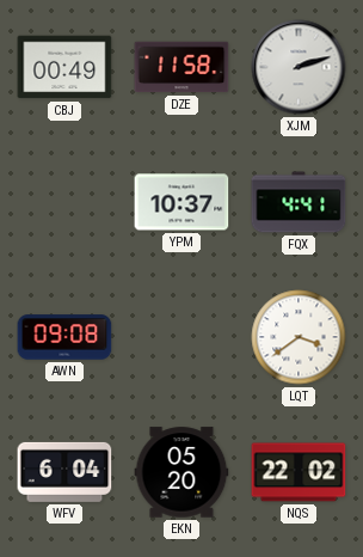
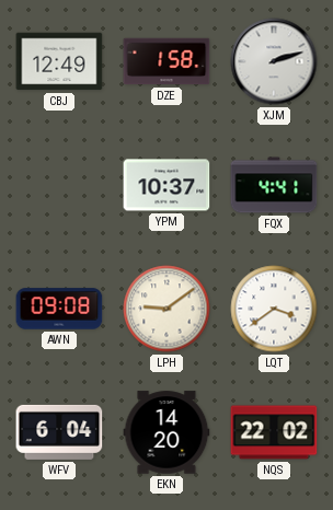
CBJ: 00:49 -> 12:49
DZE: 11:58 -> 1:58
LPH: none -> 9:09
EKN: 05:20 -> 14:20
